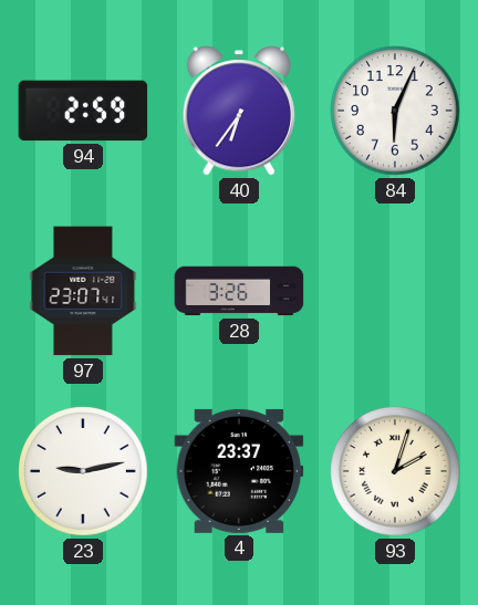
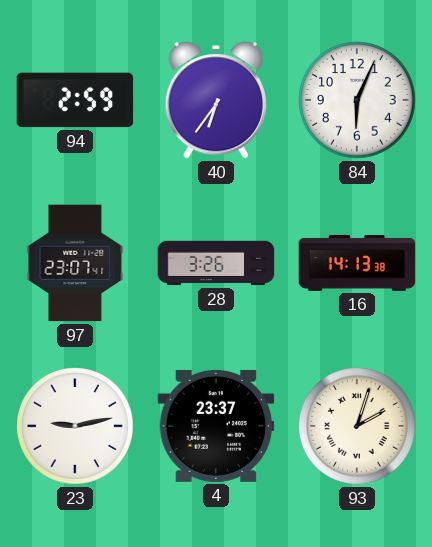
16: none -> 14:13
